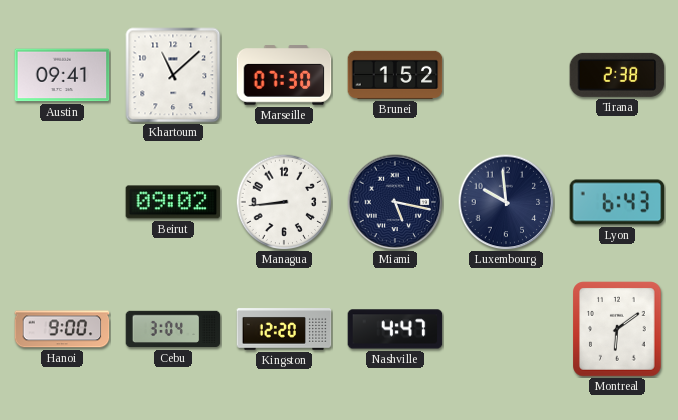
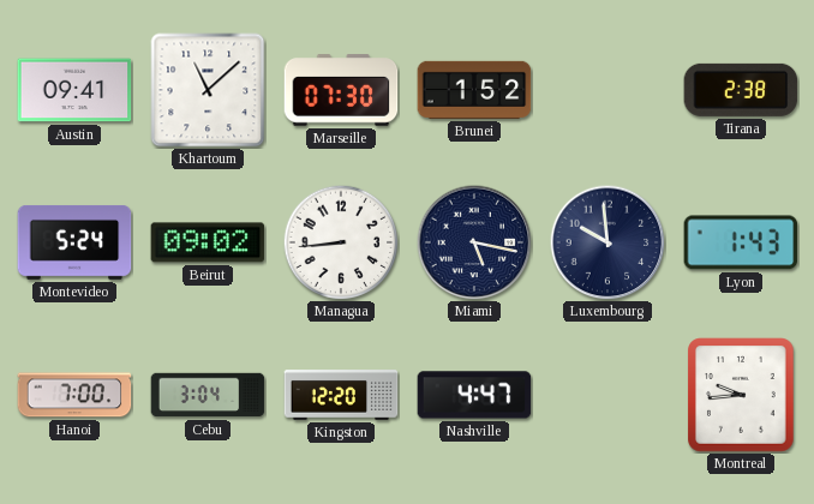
Montevideo: none -> 5:24
Lyon: 6:43 -> 1:43
Hanoi: 9:00 -> 7:00
Montreal: 6:09 -> 9:44
